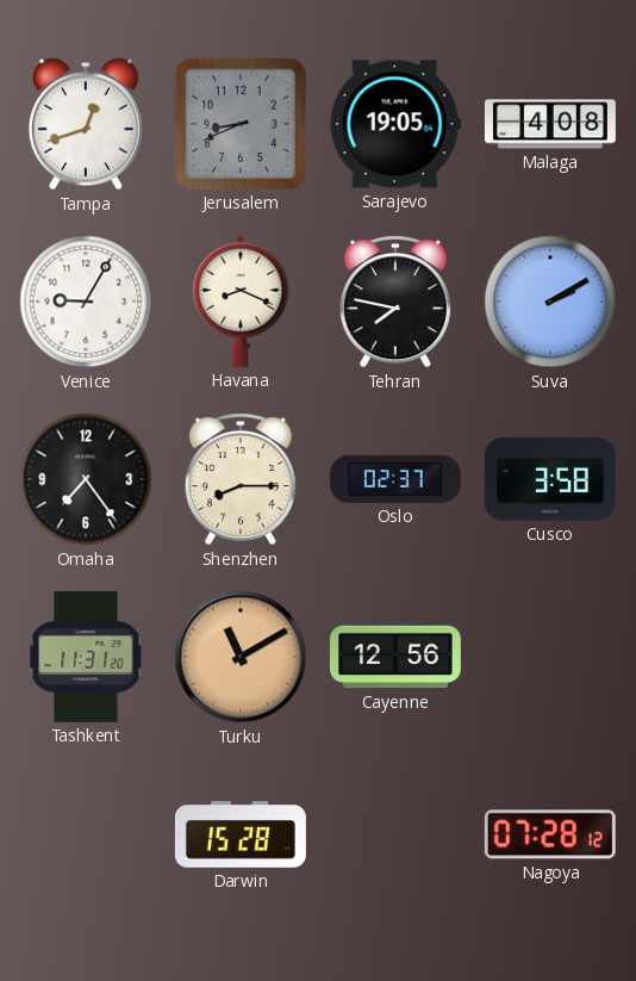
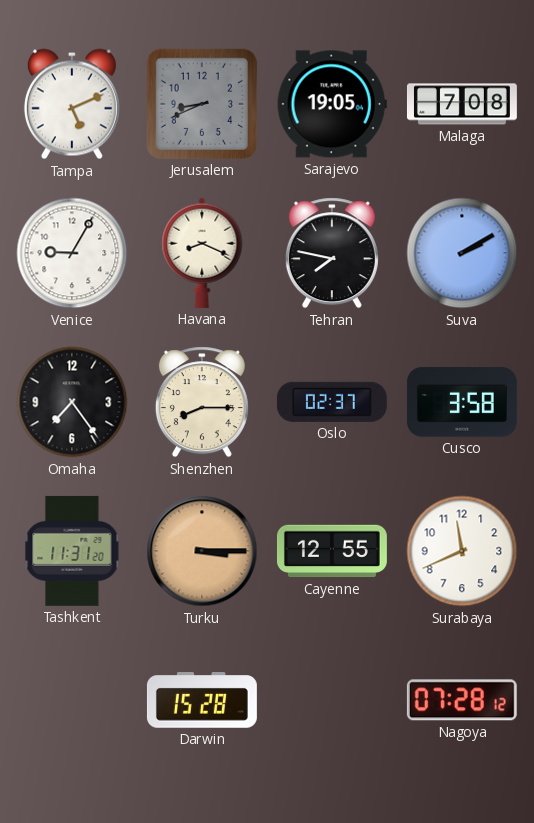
Tampa: 12:42 -> 5:11
Malaga: 4:08 -> 7:08
Turku: 11:10 -> 3:15
Cayenne: 12:56 -> 12:55
Surabaya: none -> 11:41
